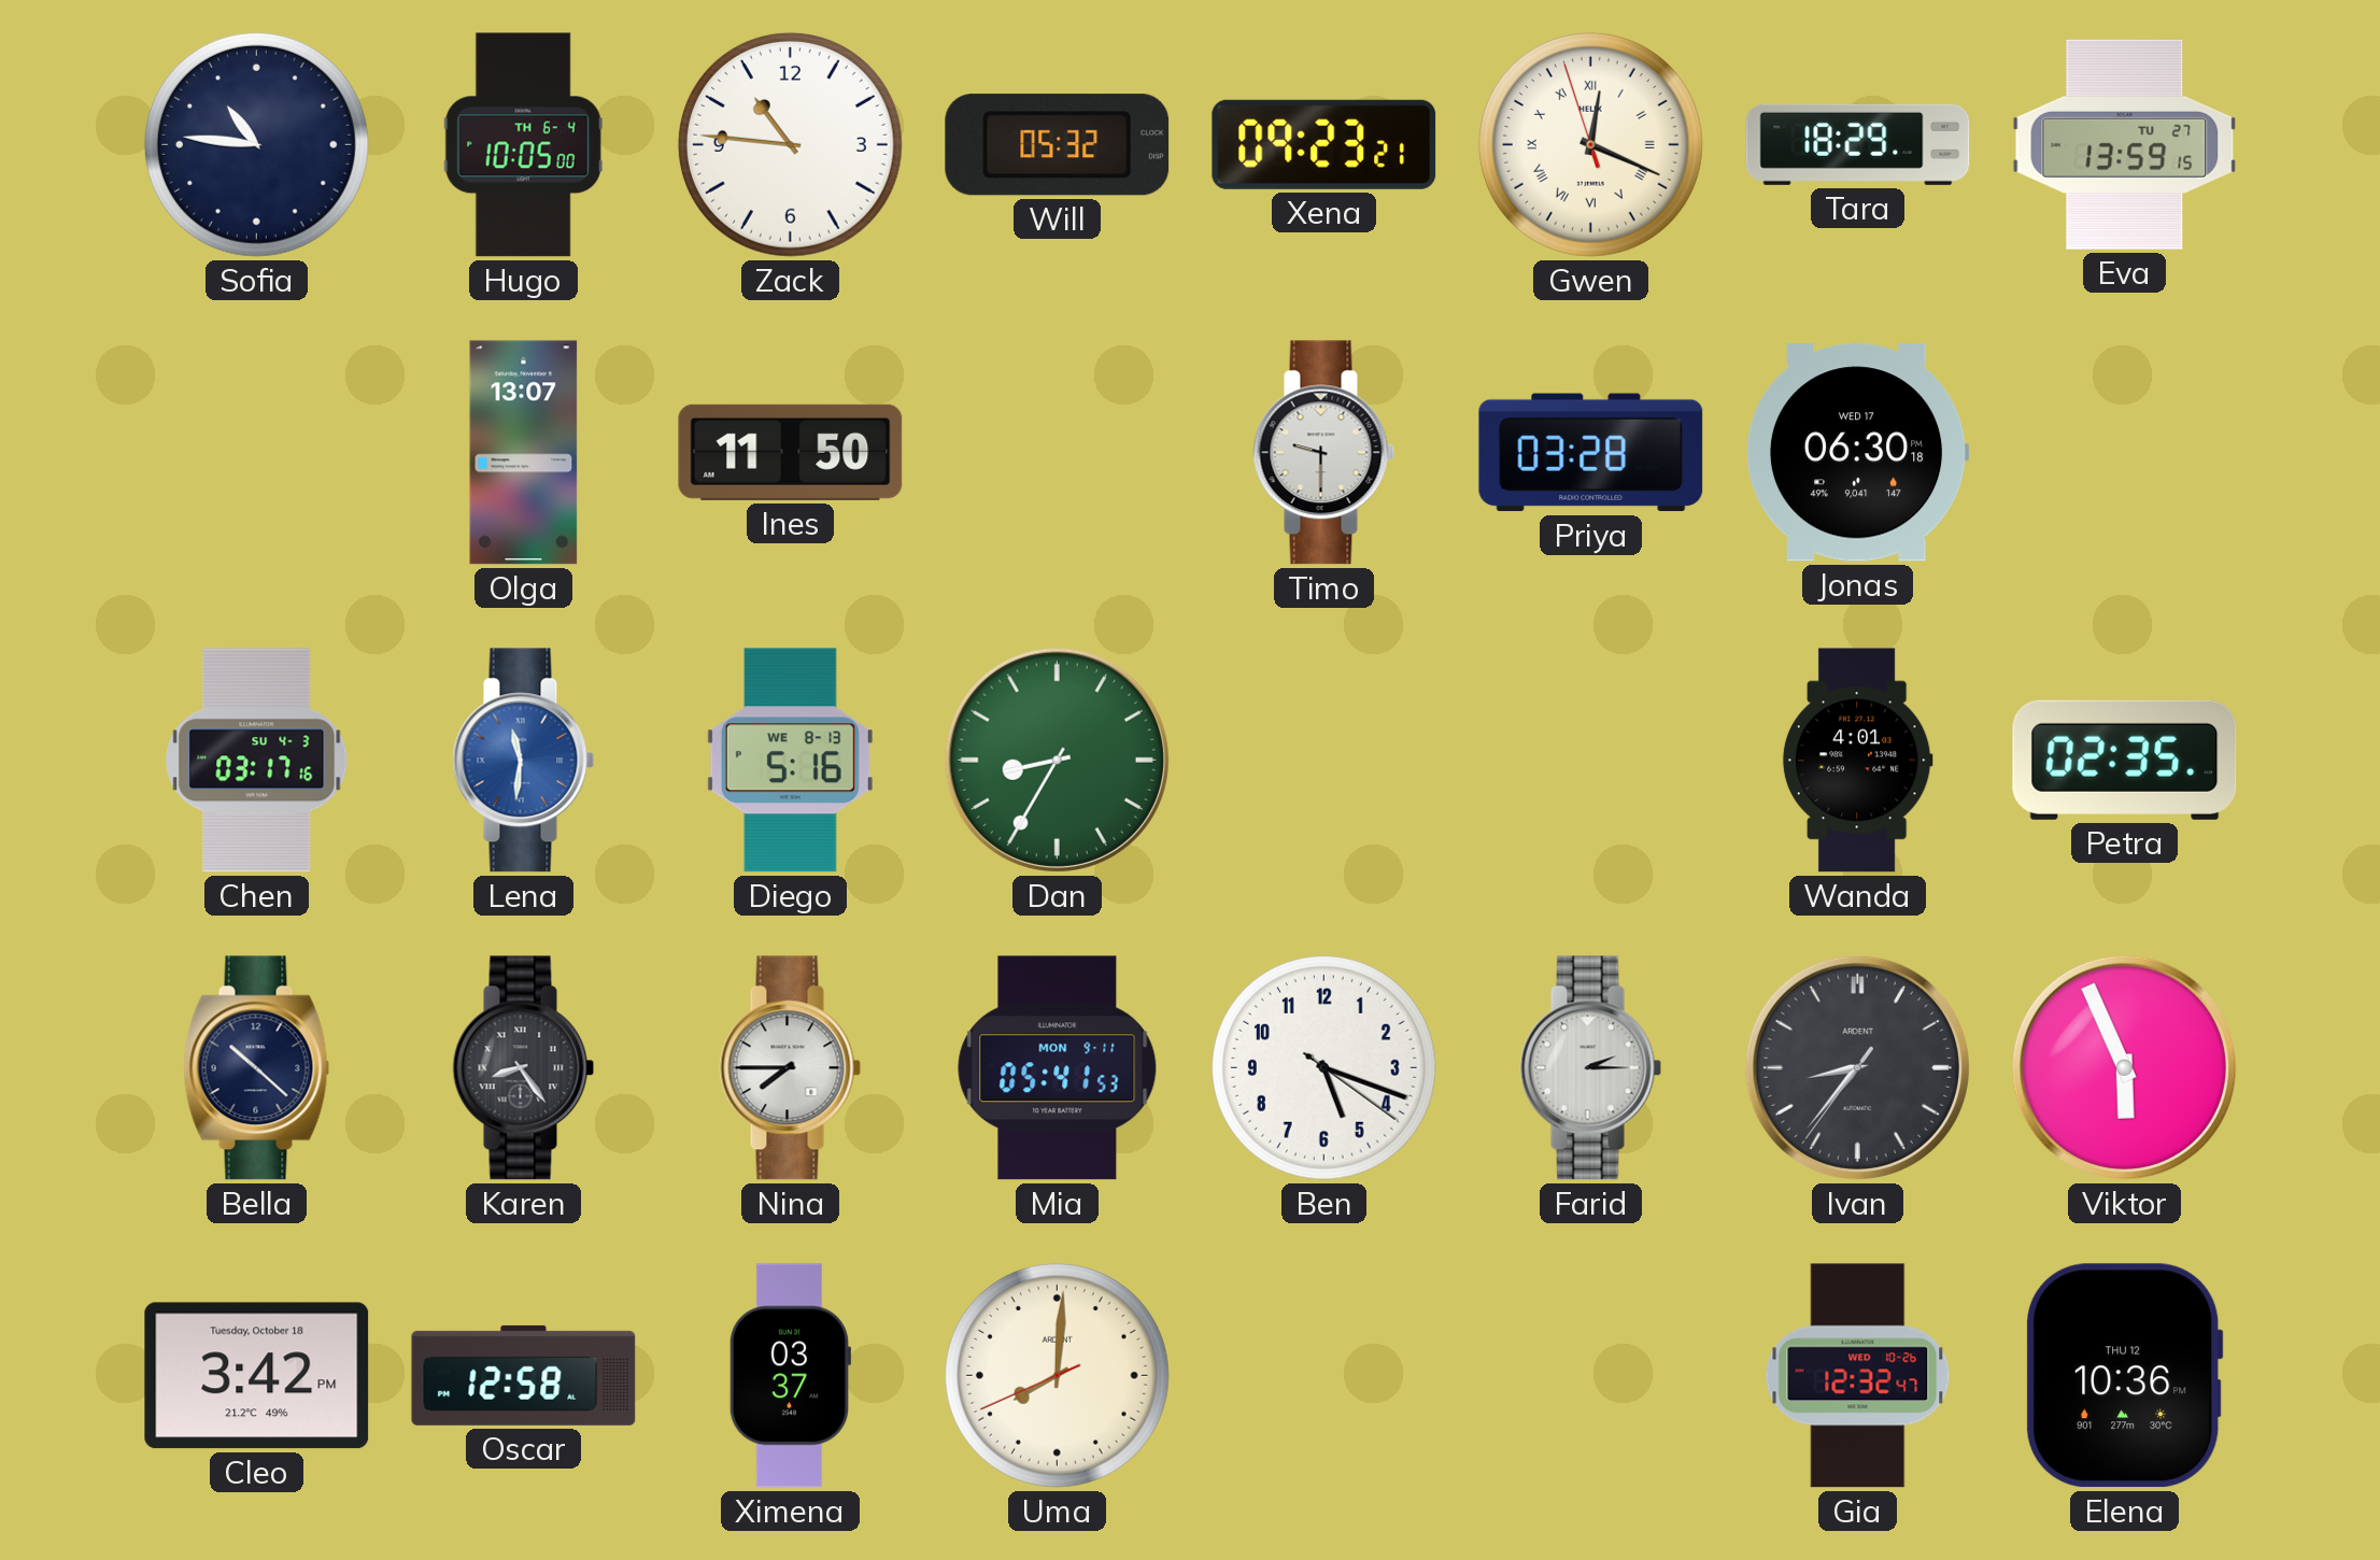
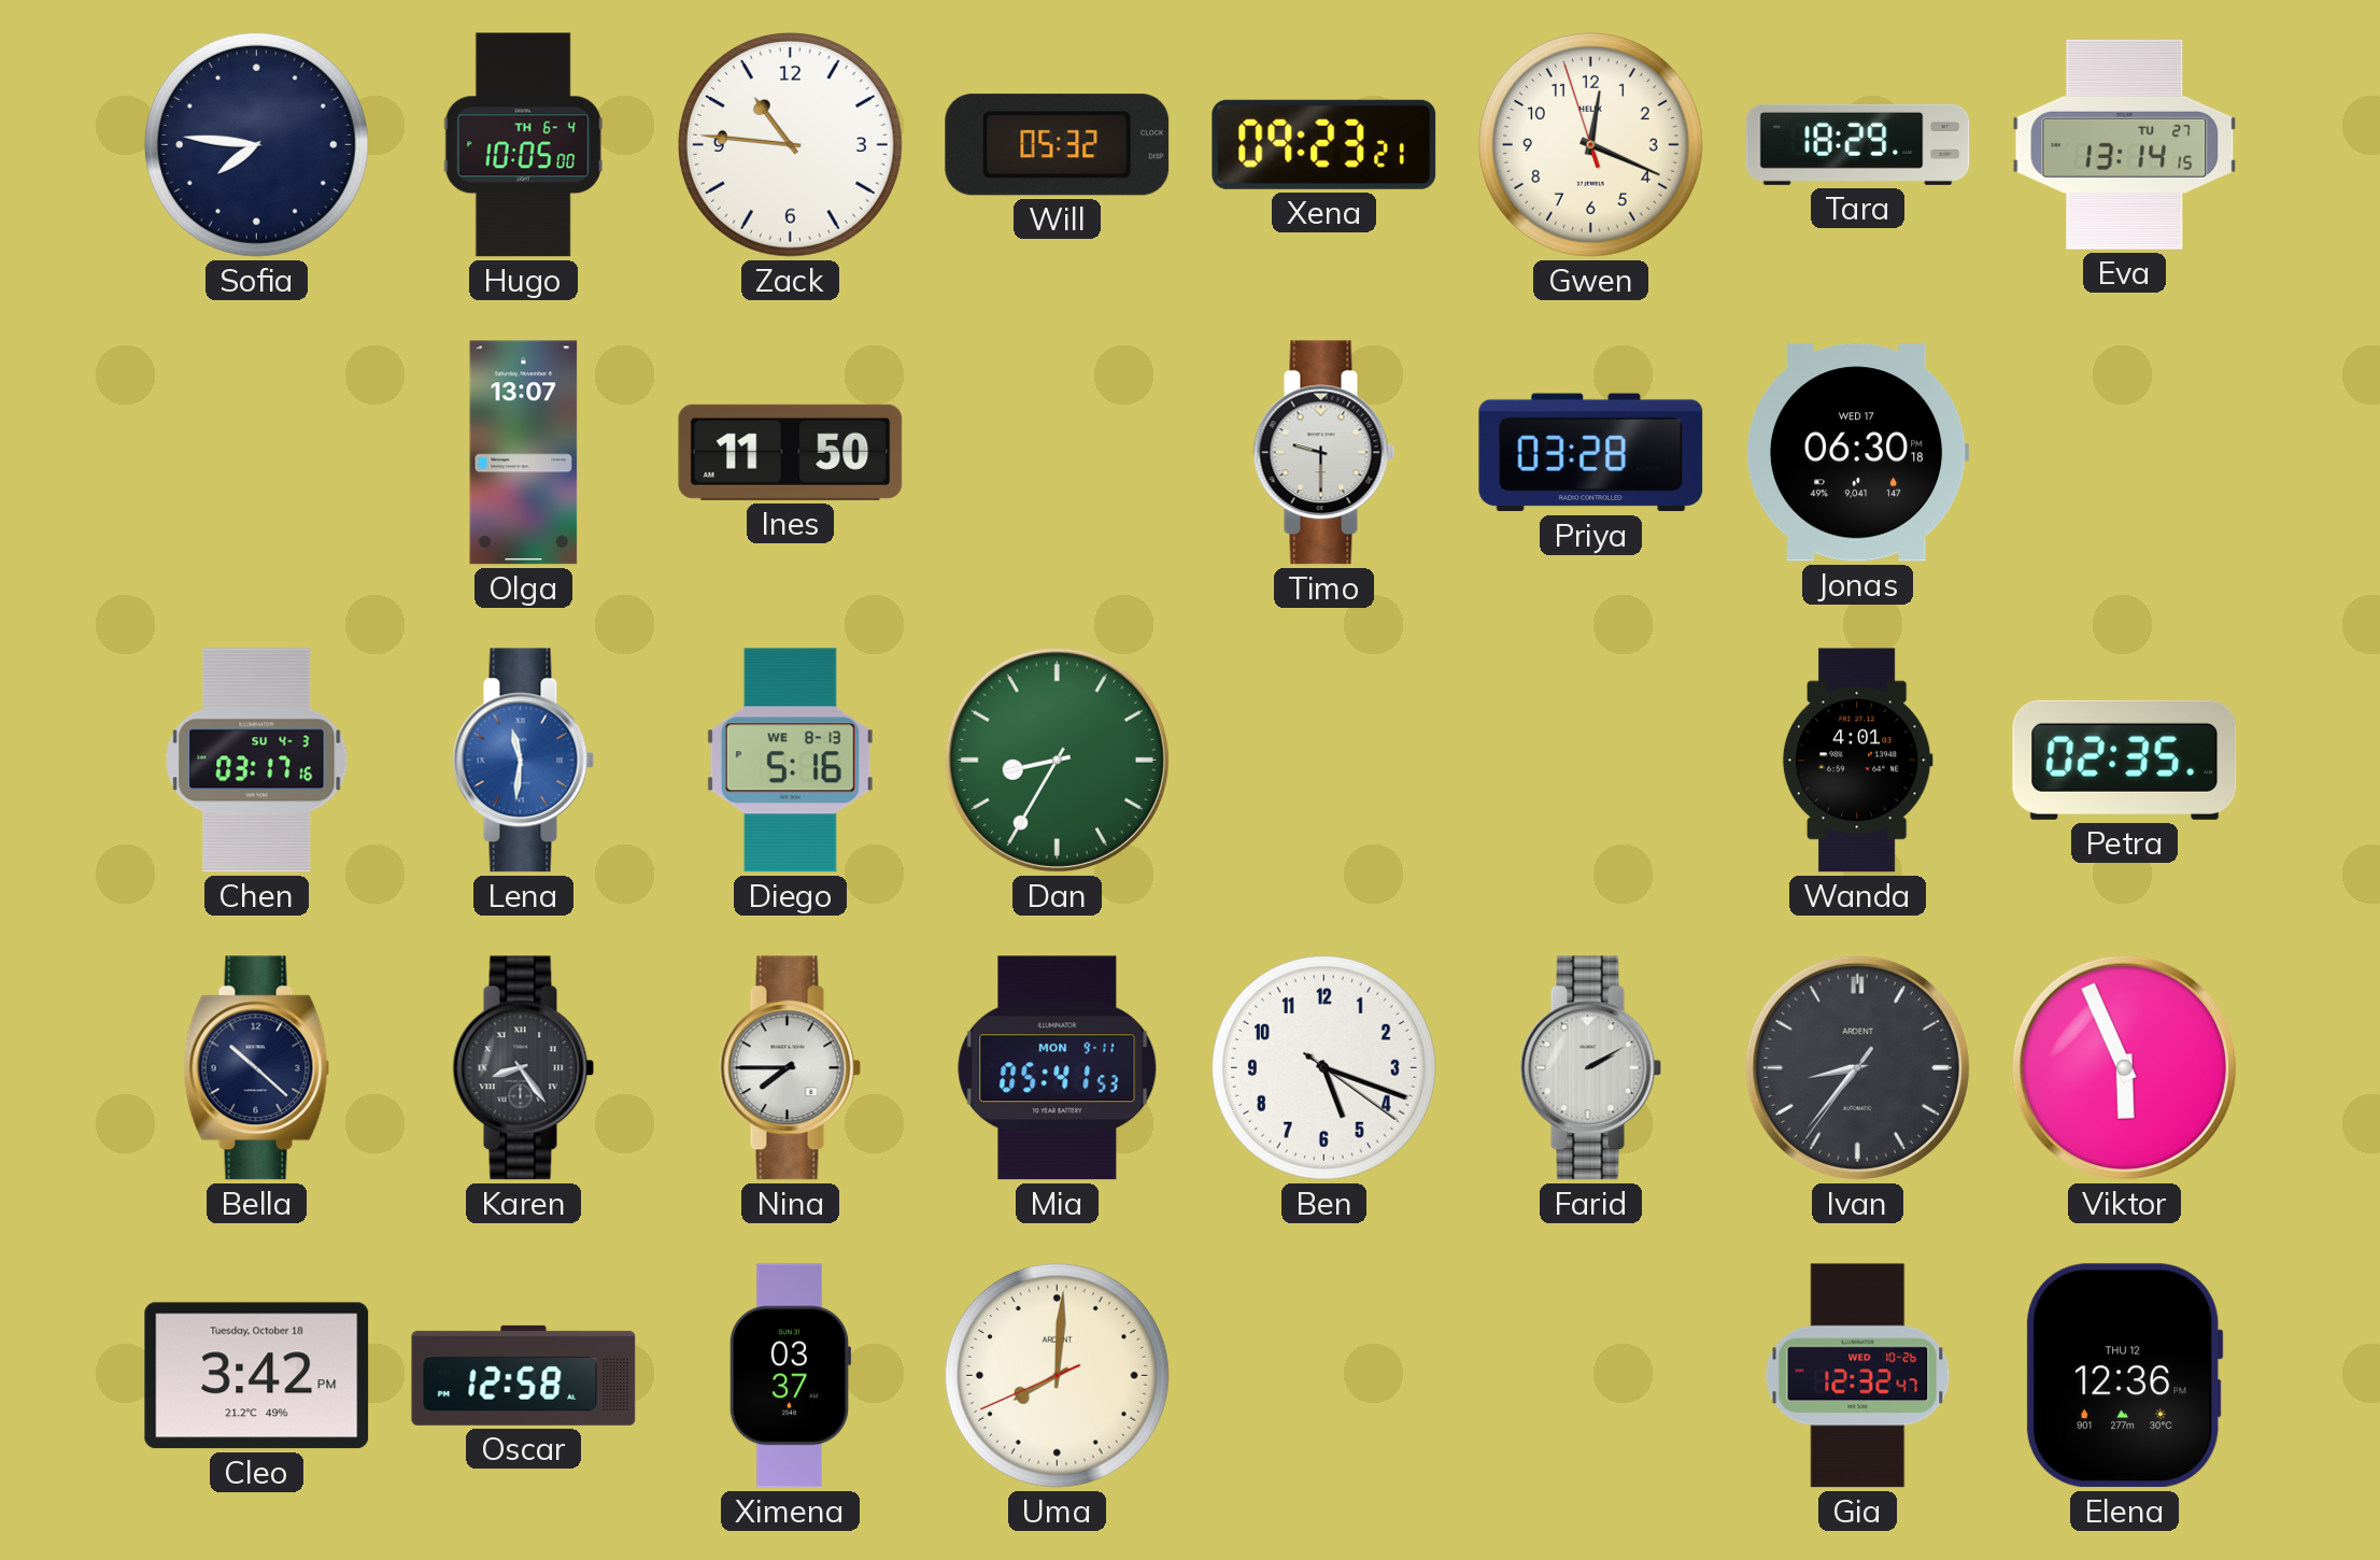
Sofia: 10:46 -> 7:46
Gwen numerals: Roman -> Arabic
Eva: 13:59 -> 13:14
Farid: 2:15 -> 2:10
Elena: 10:36 -> 12:36
